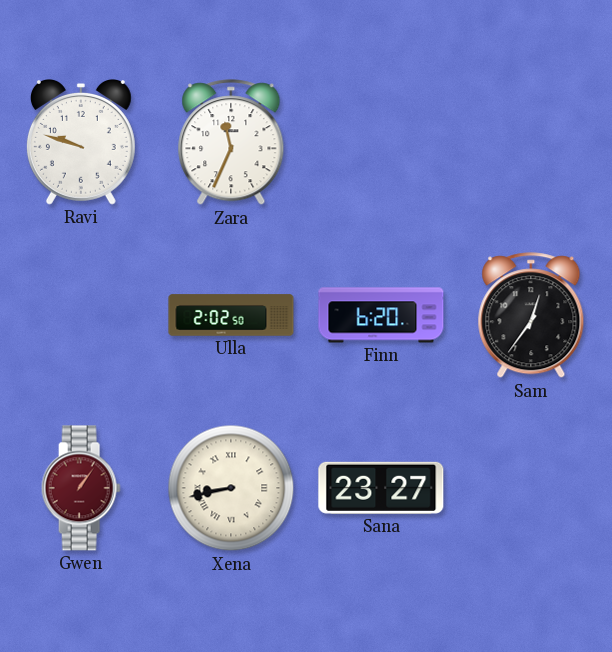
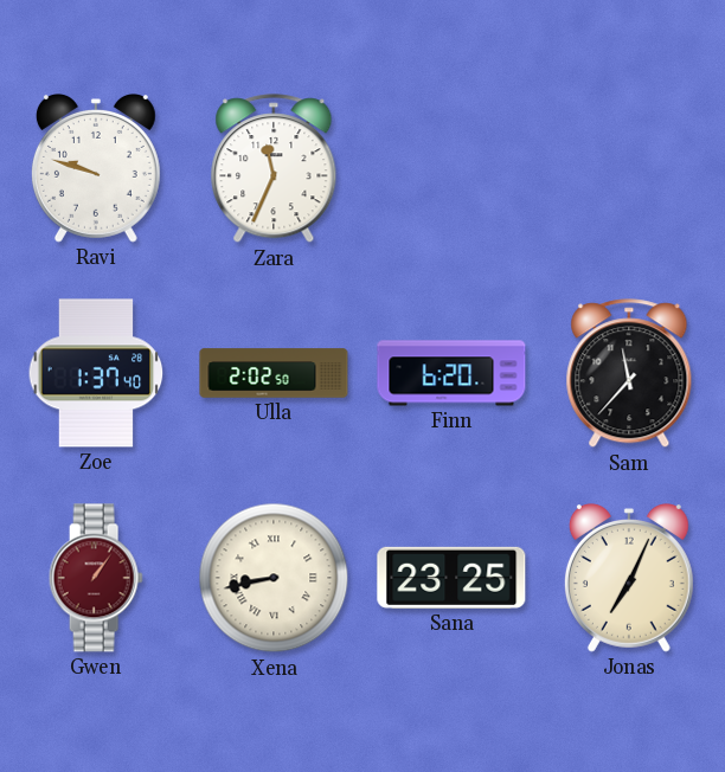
Zoe: none -> 1:37
Sam: 12:36 -> 11:37
Sana: 23:27 -> 23:25
Jonas: none -> 7:04
